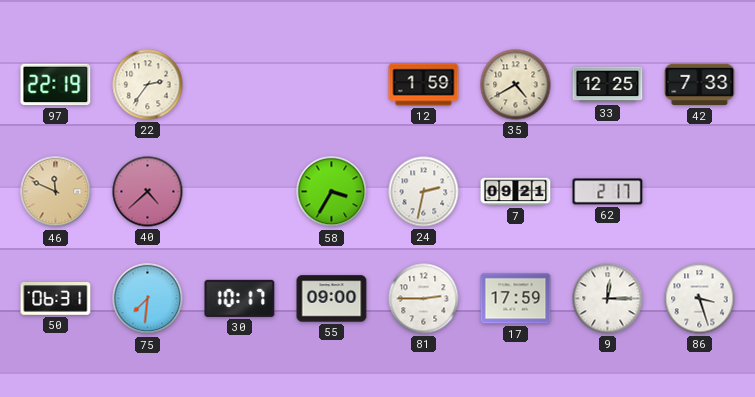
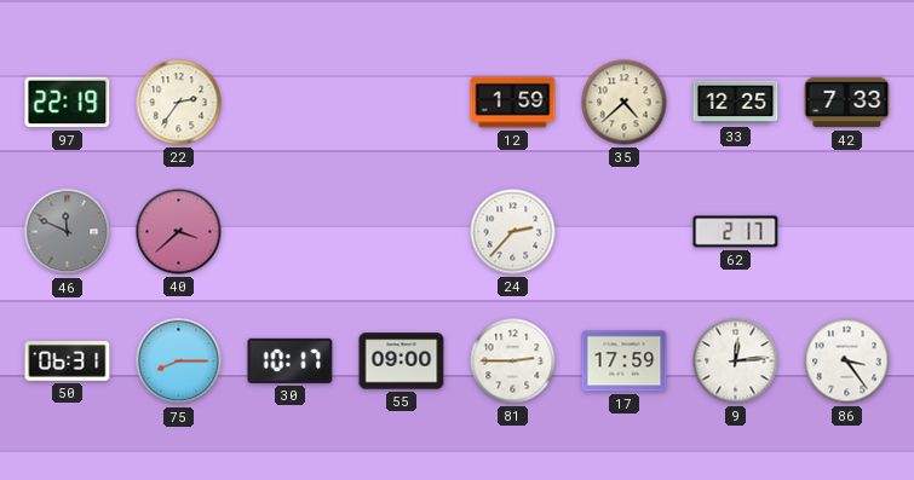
35: 4:40 -> 4:38
46 dial: champagne -> grey
40: 4:38 -> 3:38
58: 3:35 -> none
24: 2:32 -> 2:37
7: 09:21 -> none
75: 7:31 -> 8:15
9: 12:15 -> 12:14
86: 3:27 -> 3:24
